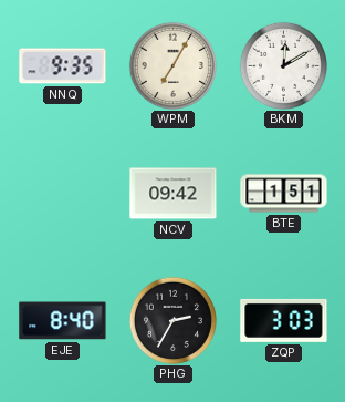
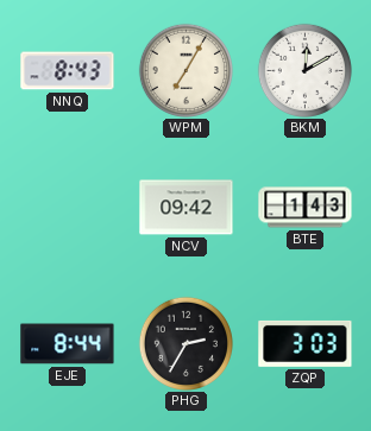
NNQ: 9:35 -> 8:43
BTE: 1:51 -> 1:43
EJE: 8:40 -> 8:44
